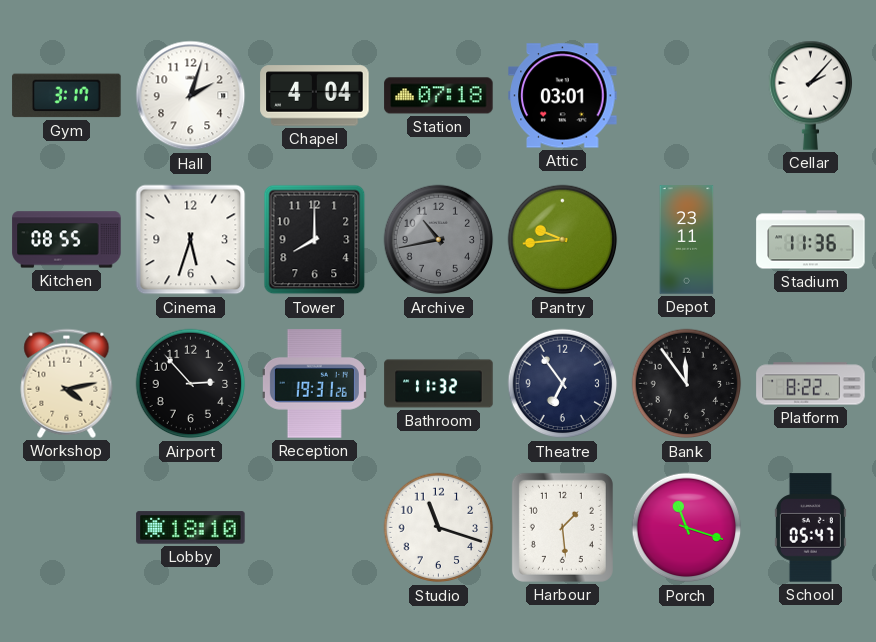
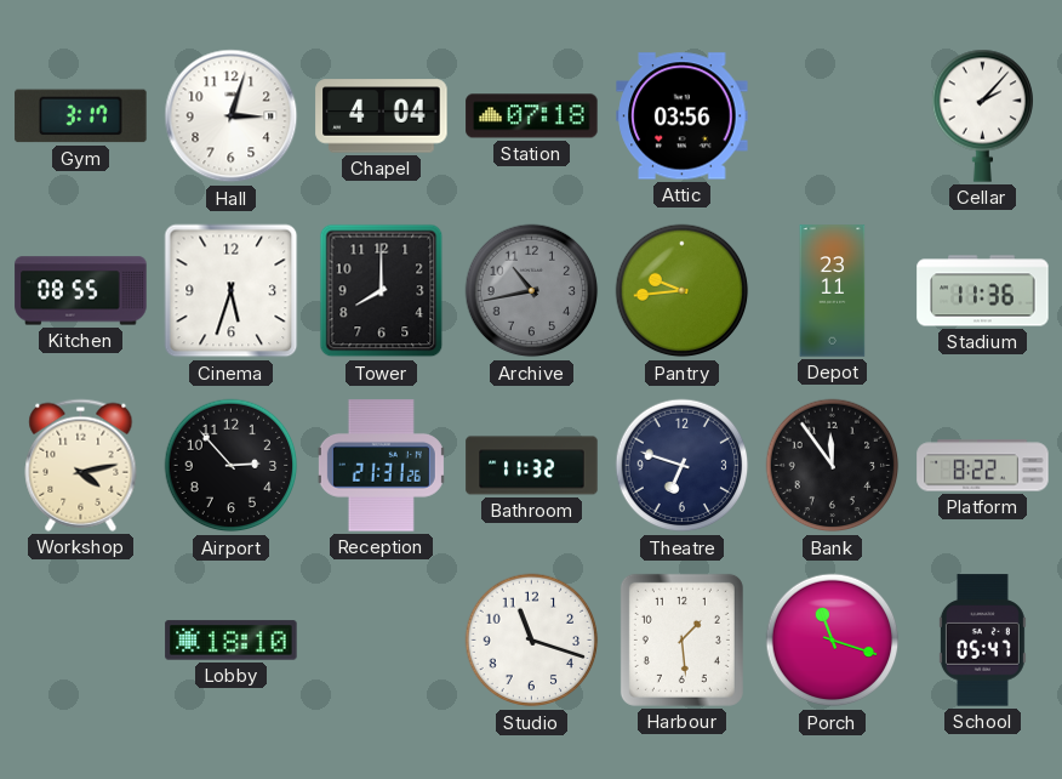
Hall: 2:03 -> 3:03
Attic: 03:01 -> 03:56
Reception: 19:31 -> 21:31
Theatre: 6:54 -> 6:48
